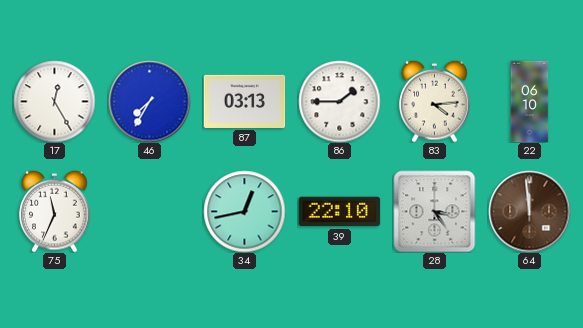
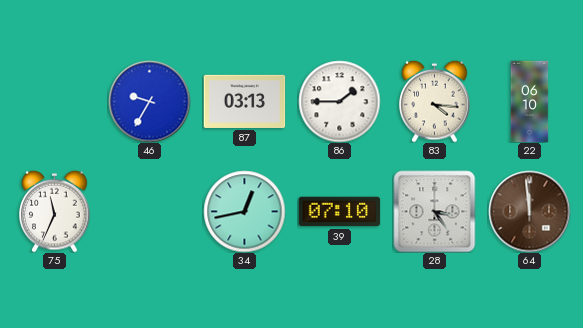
17: 12:25 -> none
46: 7:35 -> 9:35
83: 4:14 -> 4:16
39: 22:10 -> 07:10
